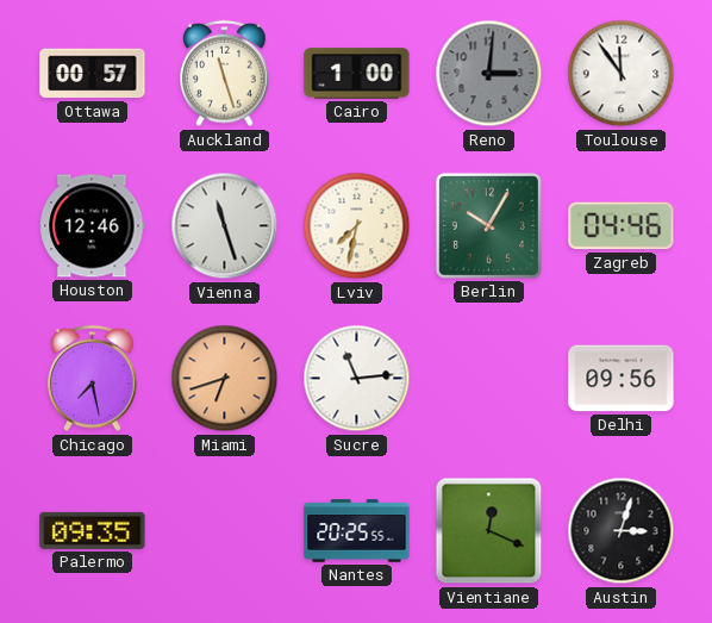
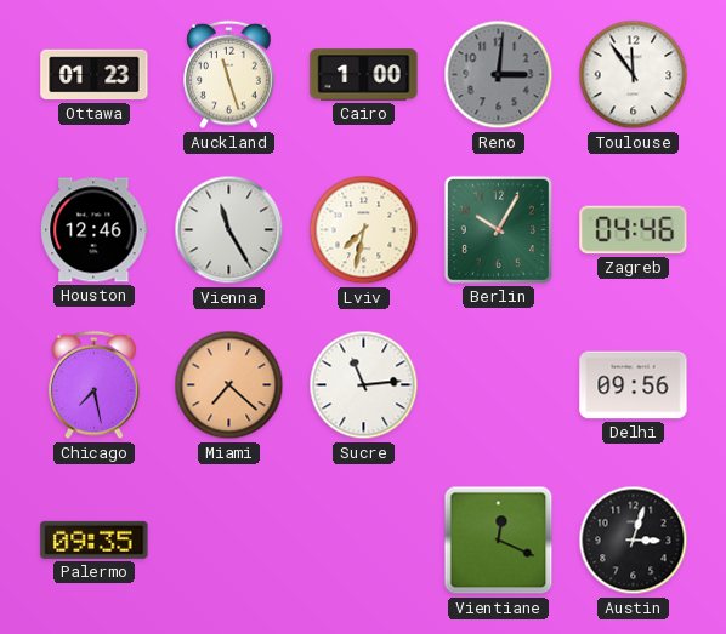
Ottawa: 00:57 -> 01:23
Vienna: 11:27 -> 11:25
Miami: 6:42 -> 7:22
Nantes: 20:25 -> none
